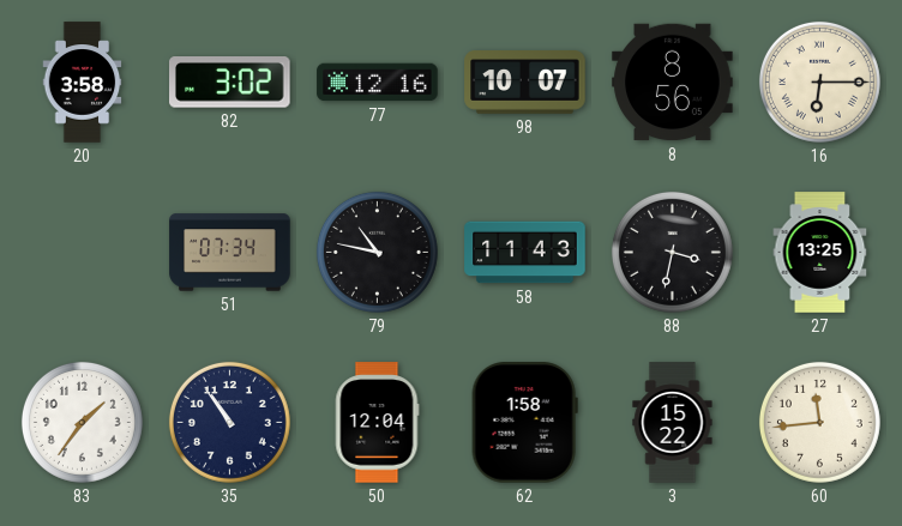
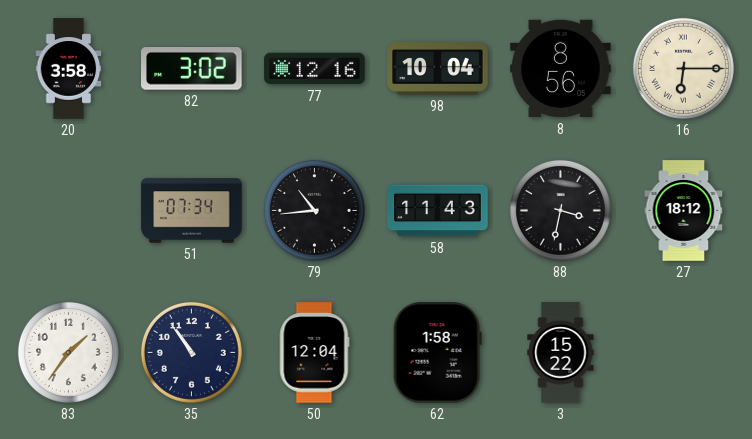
98: 10:07 -> 10:04
79: 10:47 -> 10:44
27: 13:25 -> 18:12
60: 11:44 -> none
